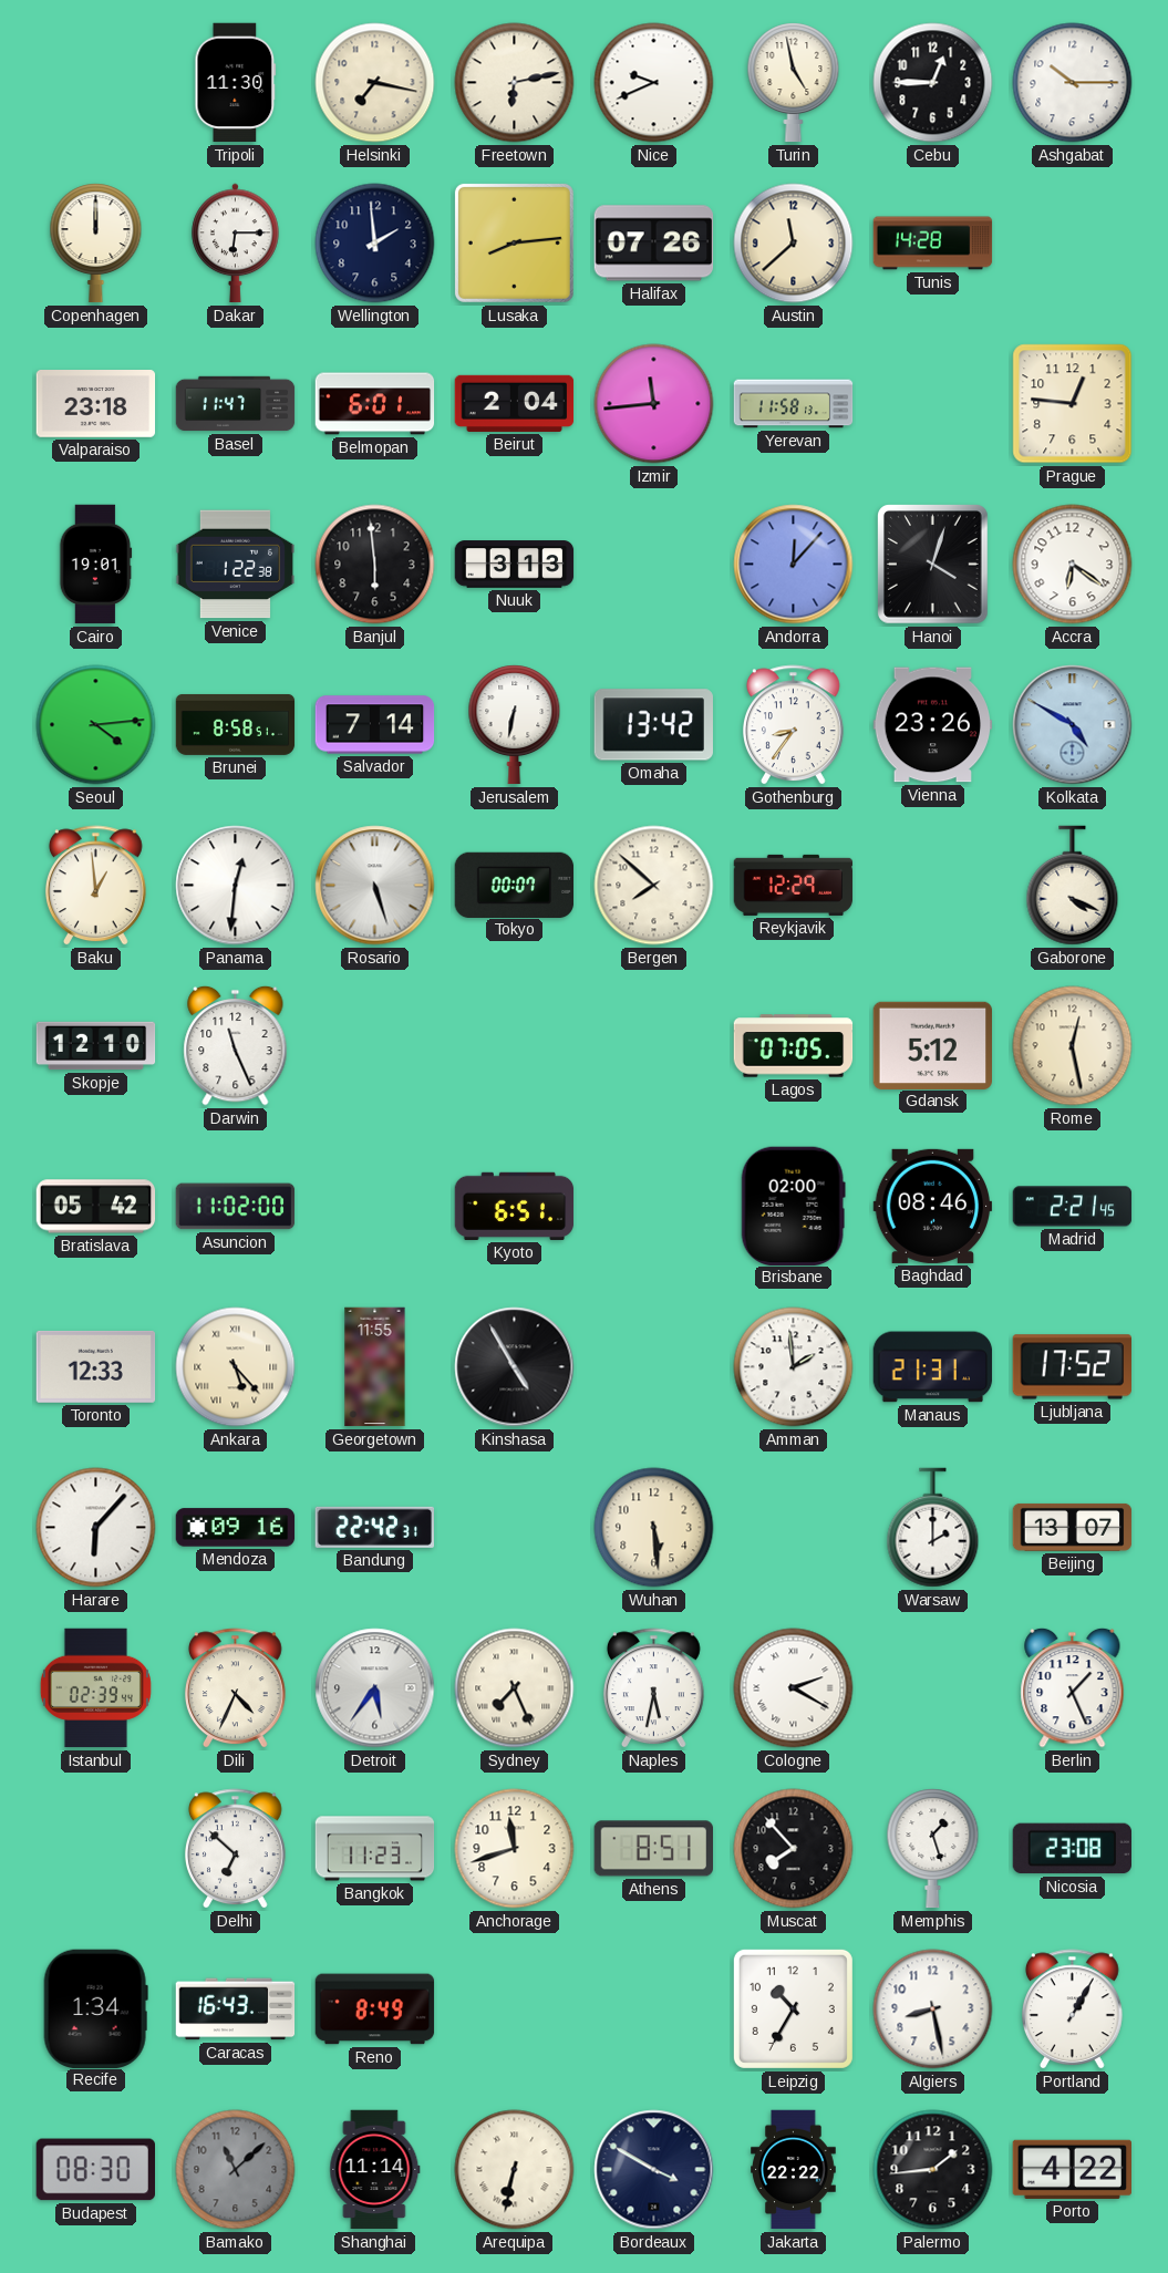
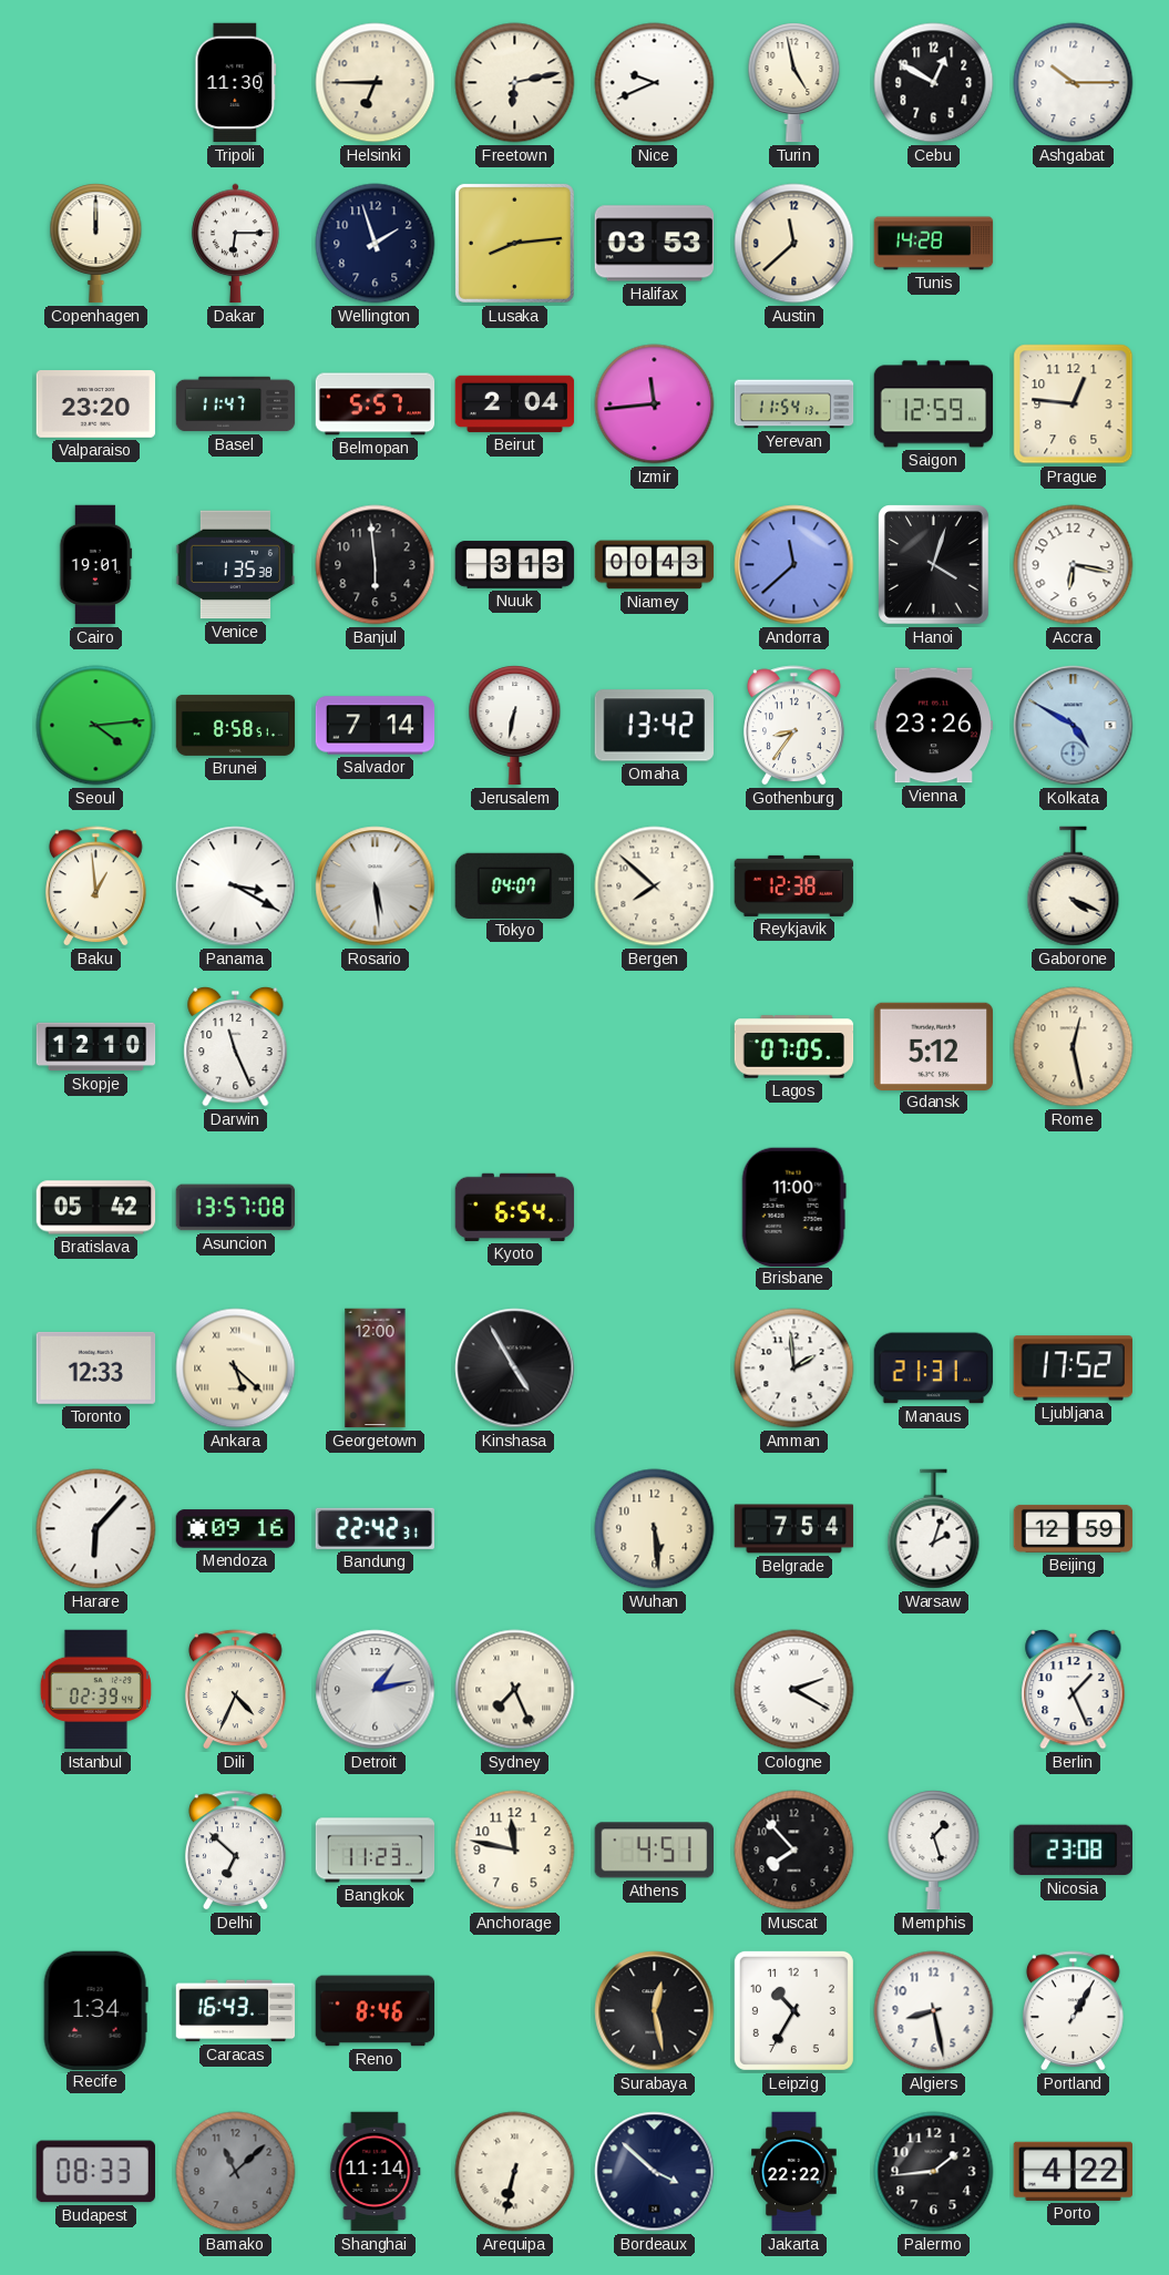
Helsinki: 7:17 -> 6:45
Cebu: 12:45 -> 12:50
Wellington: 1:59 -> 1:57
Halifax: 07:26 -> 03:53
Valparaiso: 23:18 -> 23:20
Belmopan: 6:01 -> 5:57
Yerevan: 11:58 -> 11:54
Saigon: none -> 12:59
Venice: 1:22 -> 1:35
Niamey: none -> 00:43
Andorra: 12:07 -> 11:38
Accra: 6:21 -> 6:17
Panama: 12:31 -> 3:20
Rosario: 5:27 -> 5:29
Tokyo: 00:07 -> 04:07
Reykjavik: 12:29 -> 12:38
Asuncion: 11:02 -> 13:57
Kyoto: 6:51 -> 6:54
Brisbane: 02:00 -> 11:00
Baghdad: 08:46 -> none
Madrid: 2:21 -> none
Ankara: 5:23 -> 5:22
Georgetown: 11:55 -> 12:00
Belgrade: none -> 7:54
Warsaw: 2:00 -> 2:03
Beijing: 13:07 -> 12:59
Detroit: 5:36 -> 1:13
Naples: 5:32 -> none
Anchorage: 11:42 -> 11:47
Athens: 8:51 -> 4:51
Reno: 8:49 -> 8:46
Surabaya: none -> 12:28
Budapest: 08:30 -> 08:33
Bordeaux: 3:50 -> 3:52
